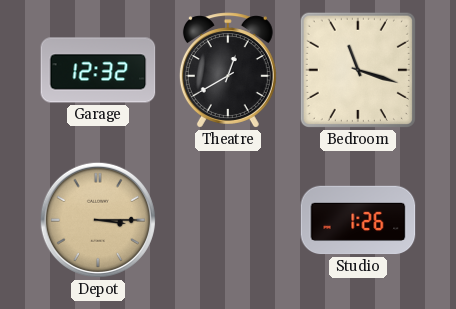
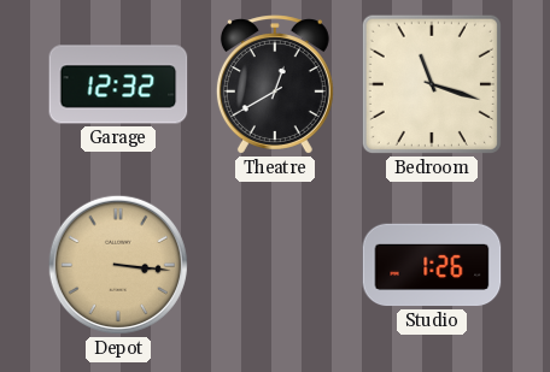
Depot: 3:15 -> 3:16
